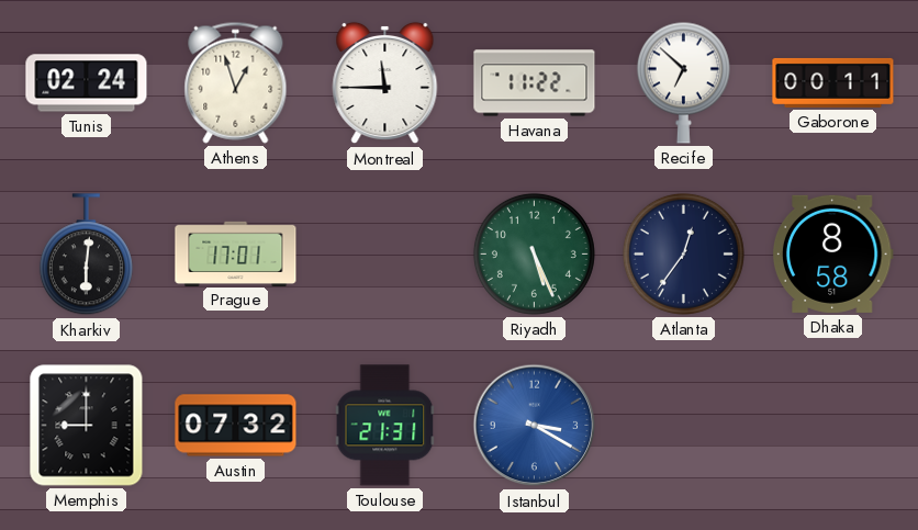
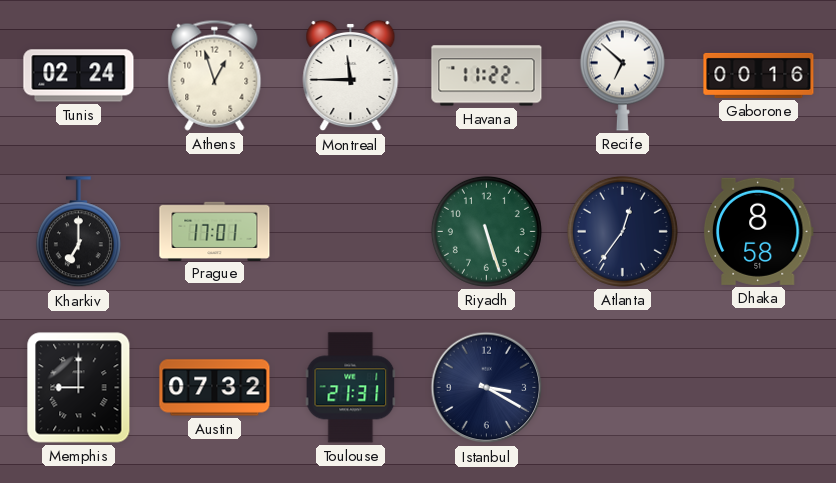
Gaborone: 00:11 -> 00:16
Kharkiv: 6:01 -> 7:00
Riyadh: 5:26 -> 5:27
Istanbul dial: blue -> navy
